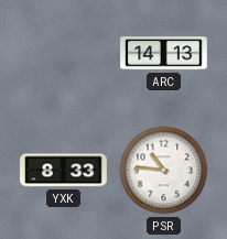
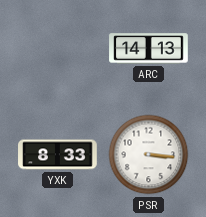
PSR: 10:46 -> 3:16
